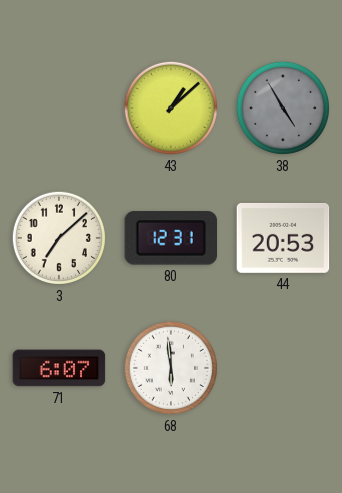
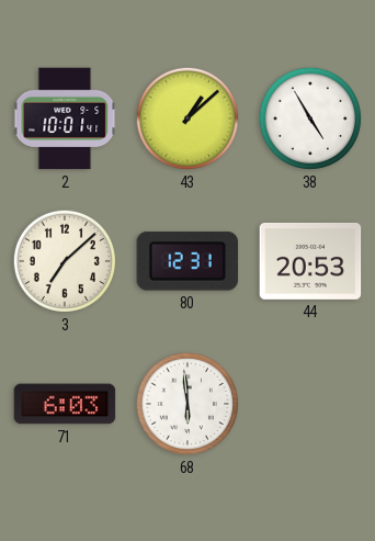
2: none -> 10:01
38 dial: grey -> white
71: 6:07 -> 6:03
